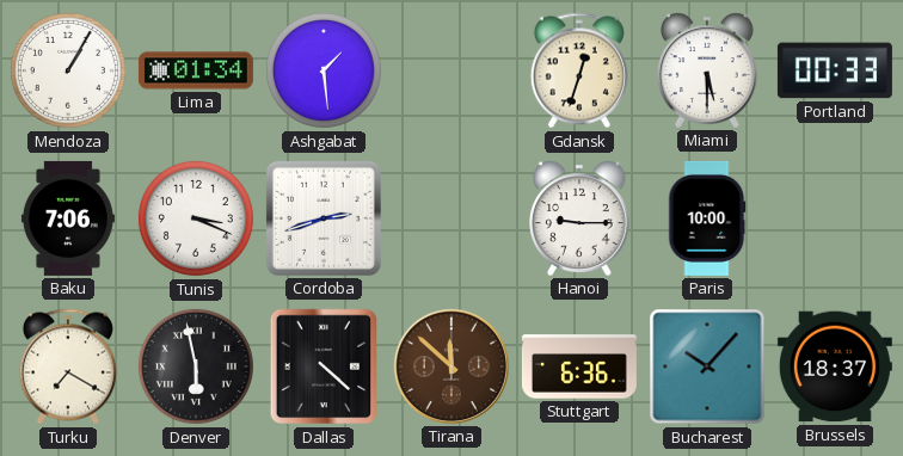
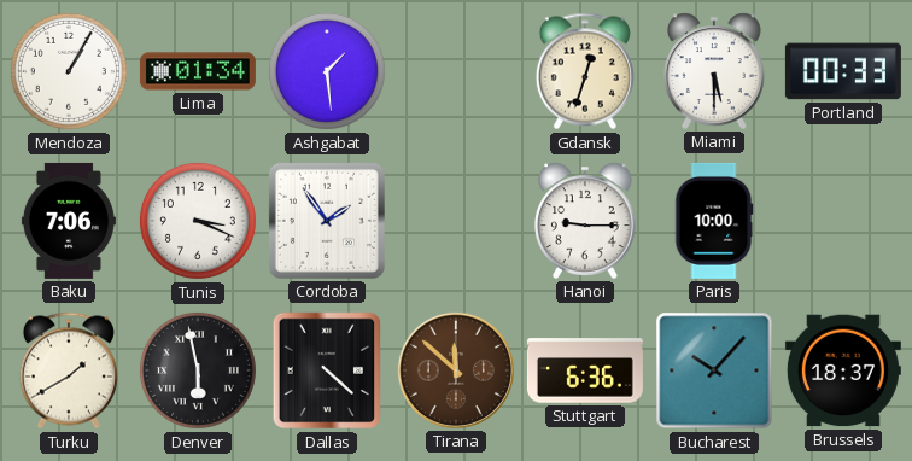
Cordoba: 2:42 -> 1:54
Turku: 7:20 -> 1:40
